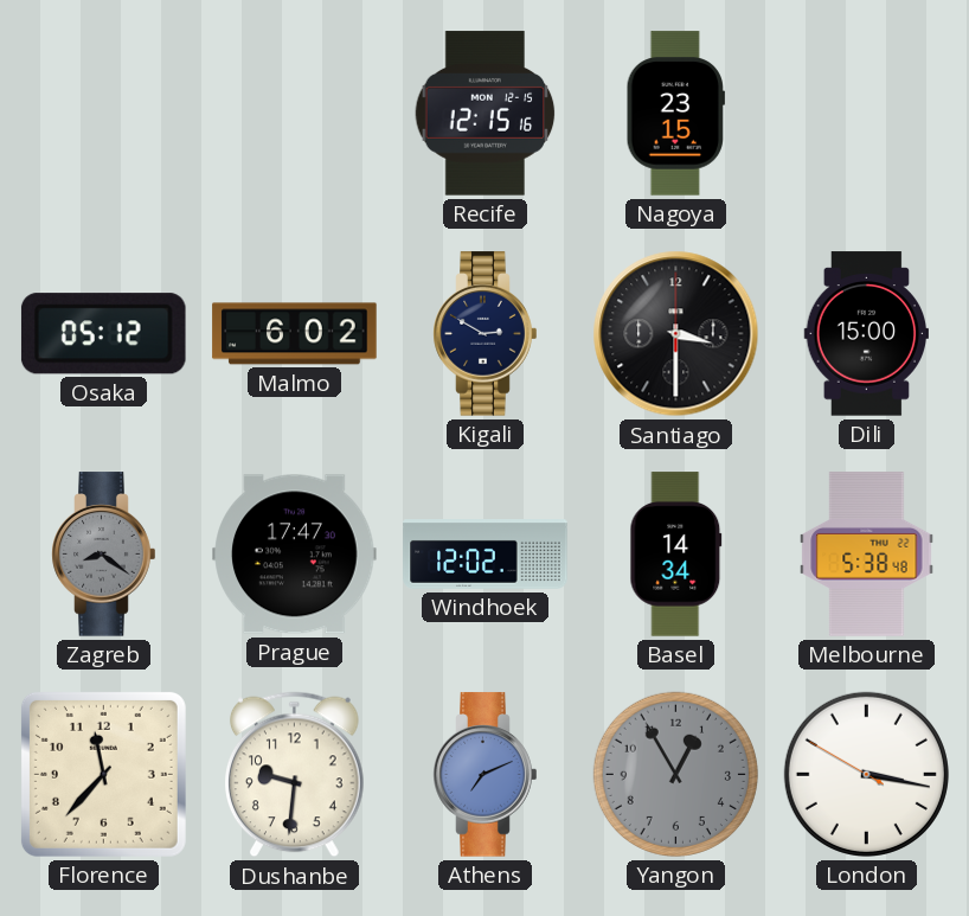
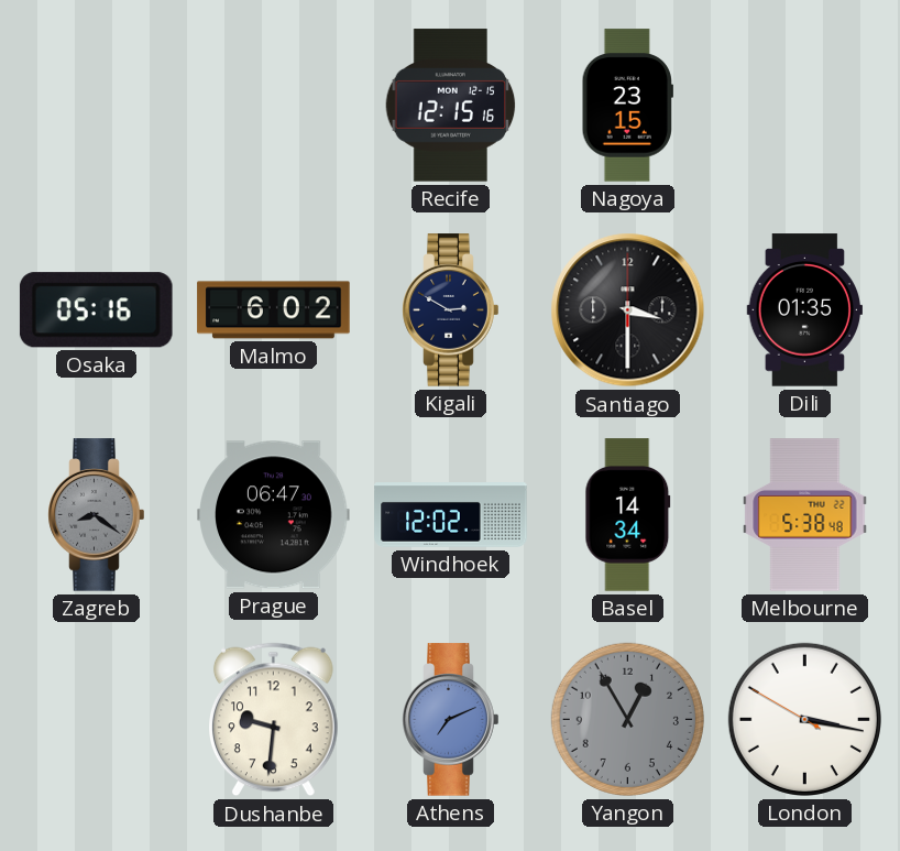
Osaka: 05:12 -> 05:16
Dili: 15:00 -> 01:35
Prague: 17:47 -> 06:47
Florence: 11:37 -> none
